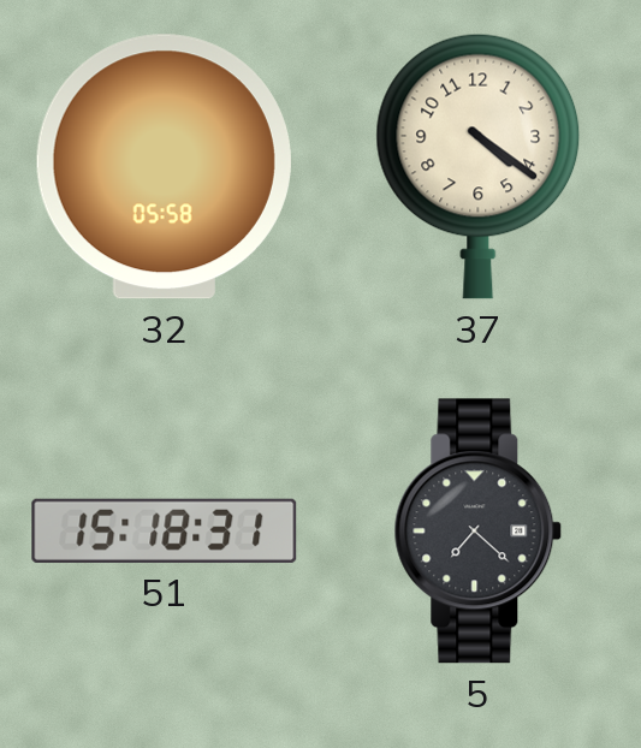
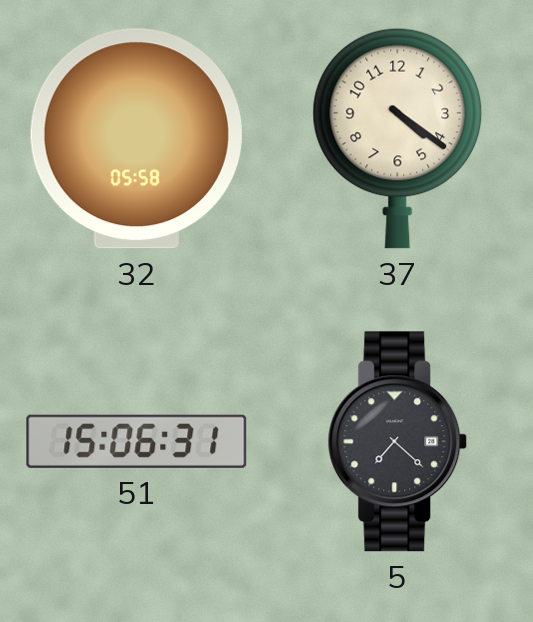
51: 15:18 -> 15:06
